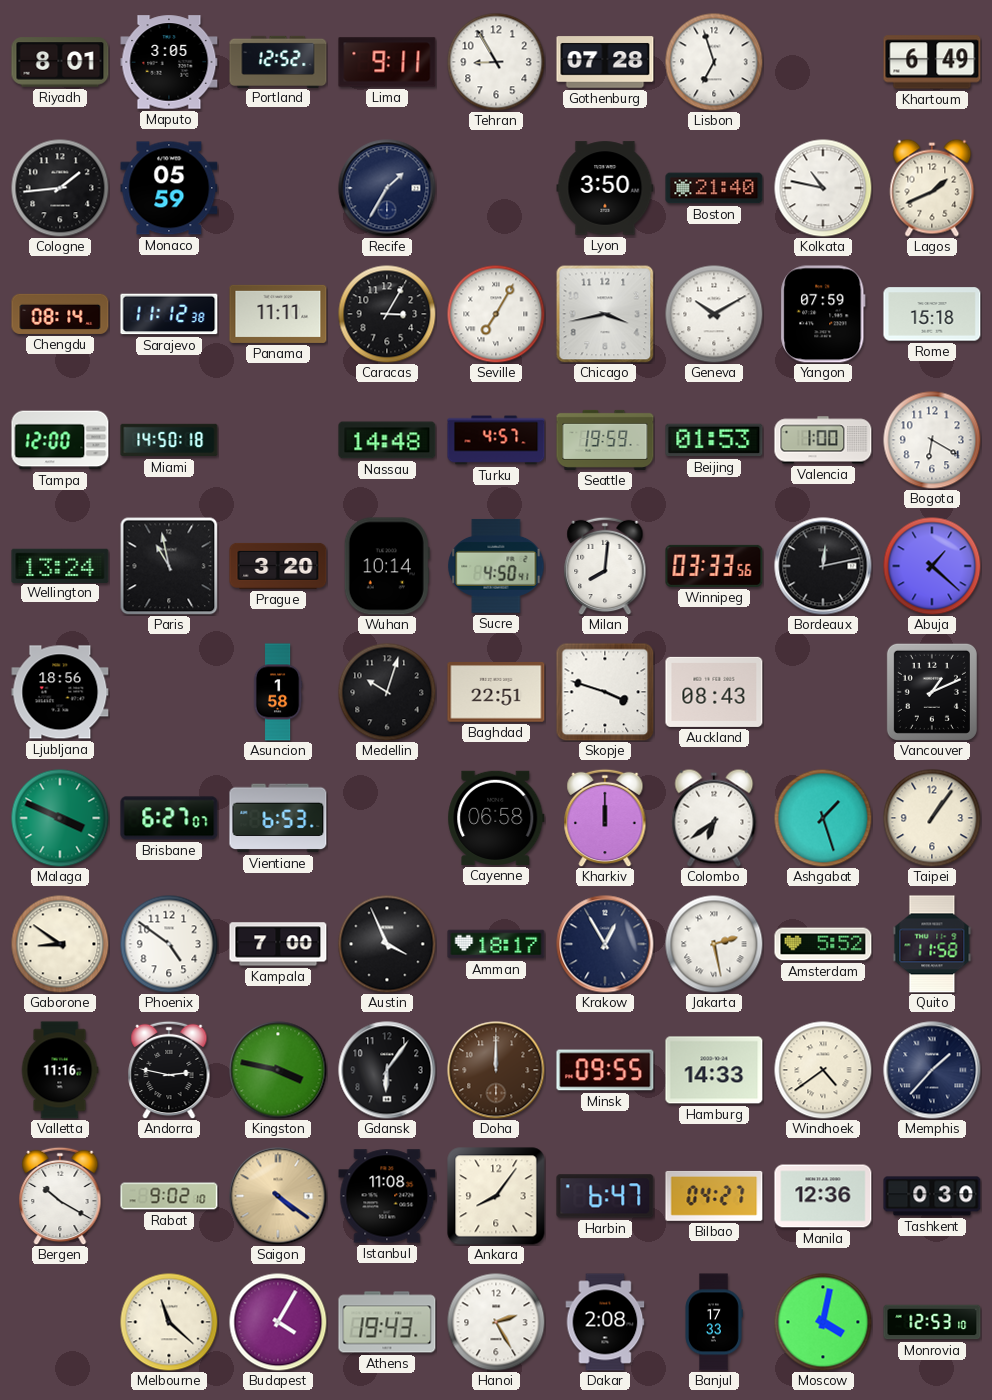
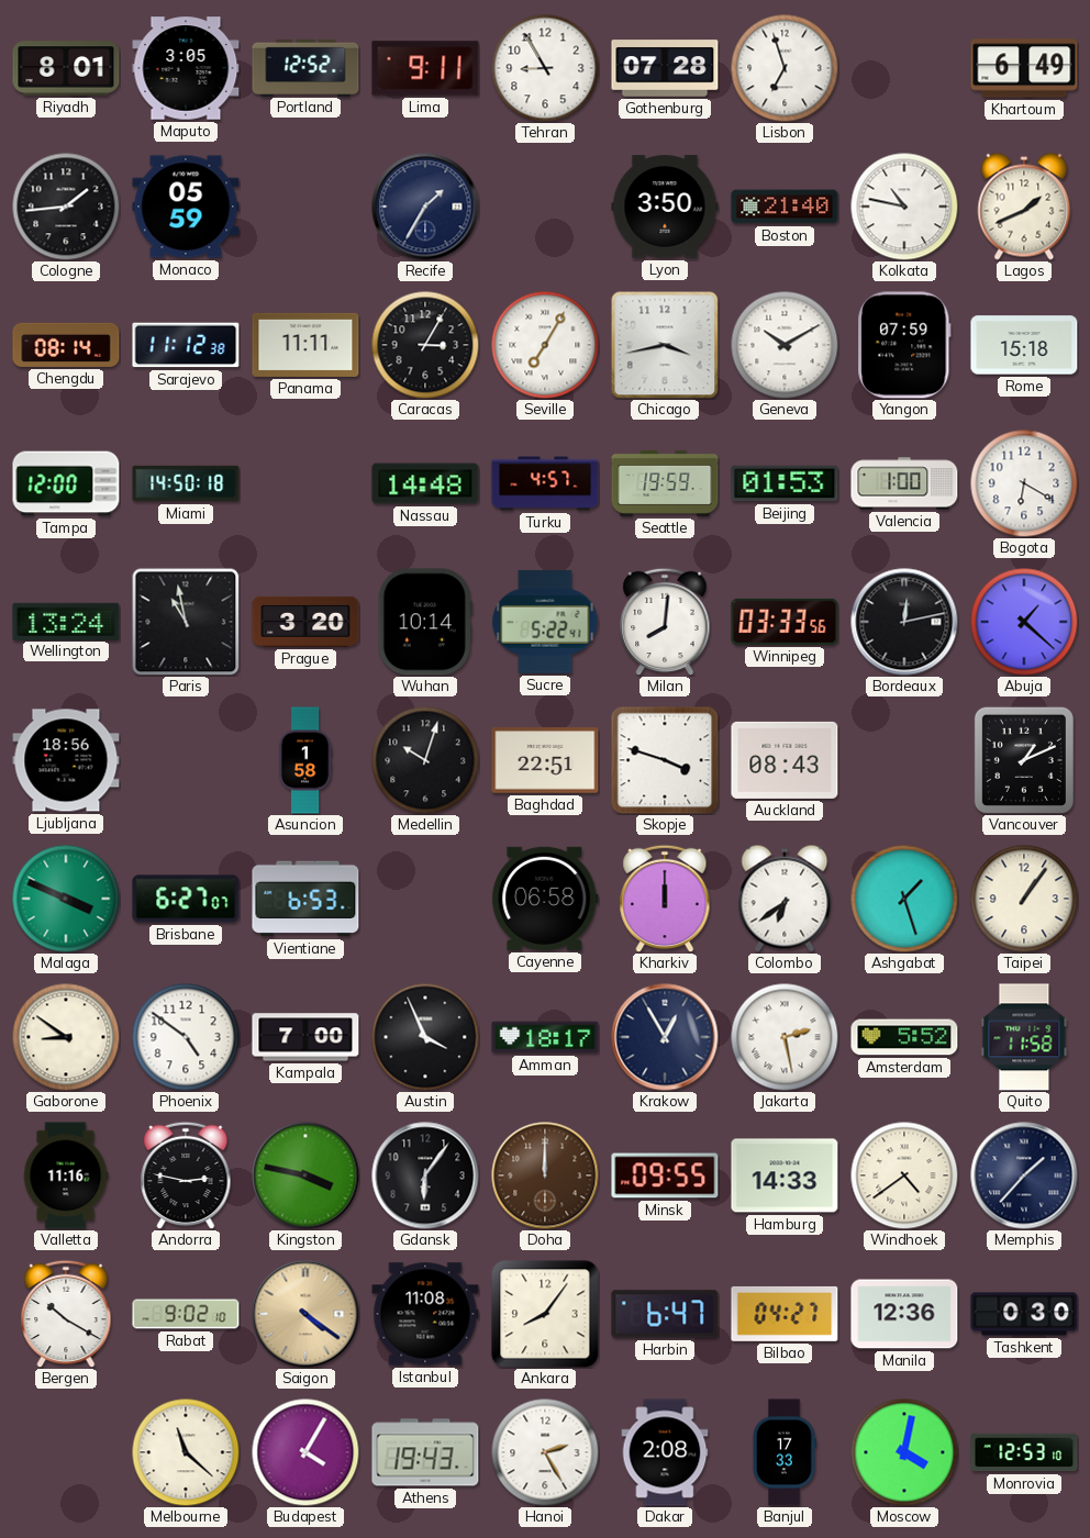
Sucre: 4:50 -> 5:22
